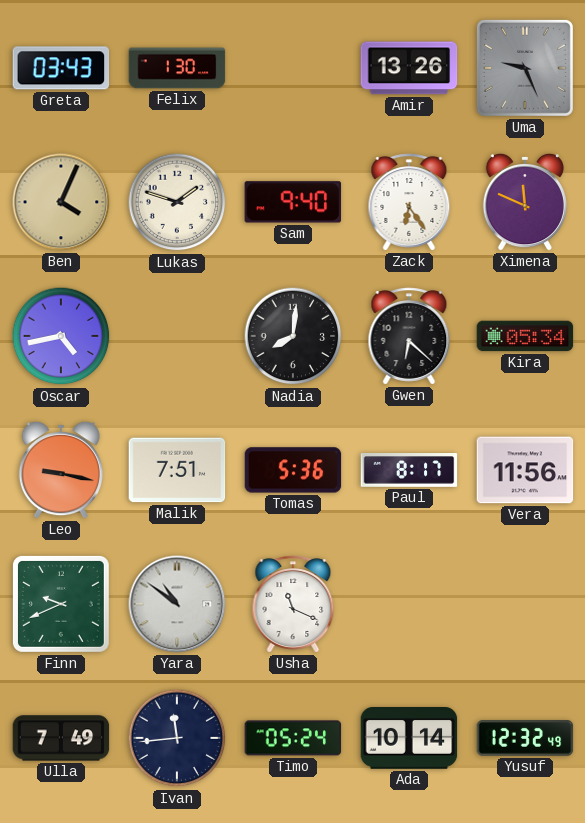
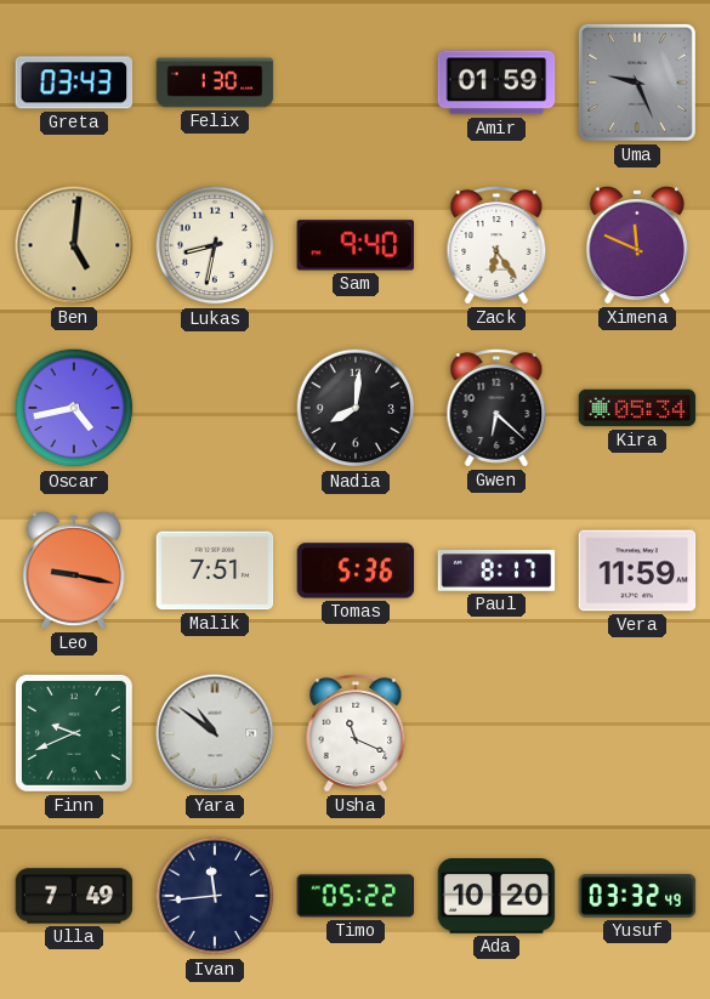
Amir: 13:26 -> 01:59
Ben: 4:04 -> 5:01
Lukas: 1:48 -> 8:32
Vera: 11:56 -> 11:59
Timo: 05:24 -> 05:22
Ada: 10:14 -> 10:20
Yusuf: 12:32 -> 03:32
